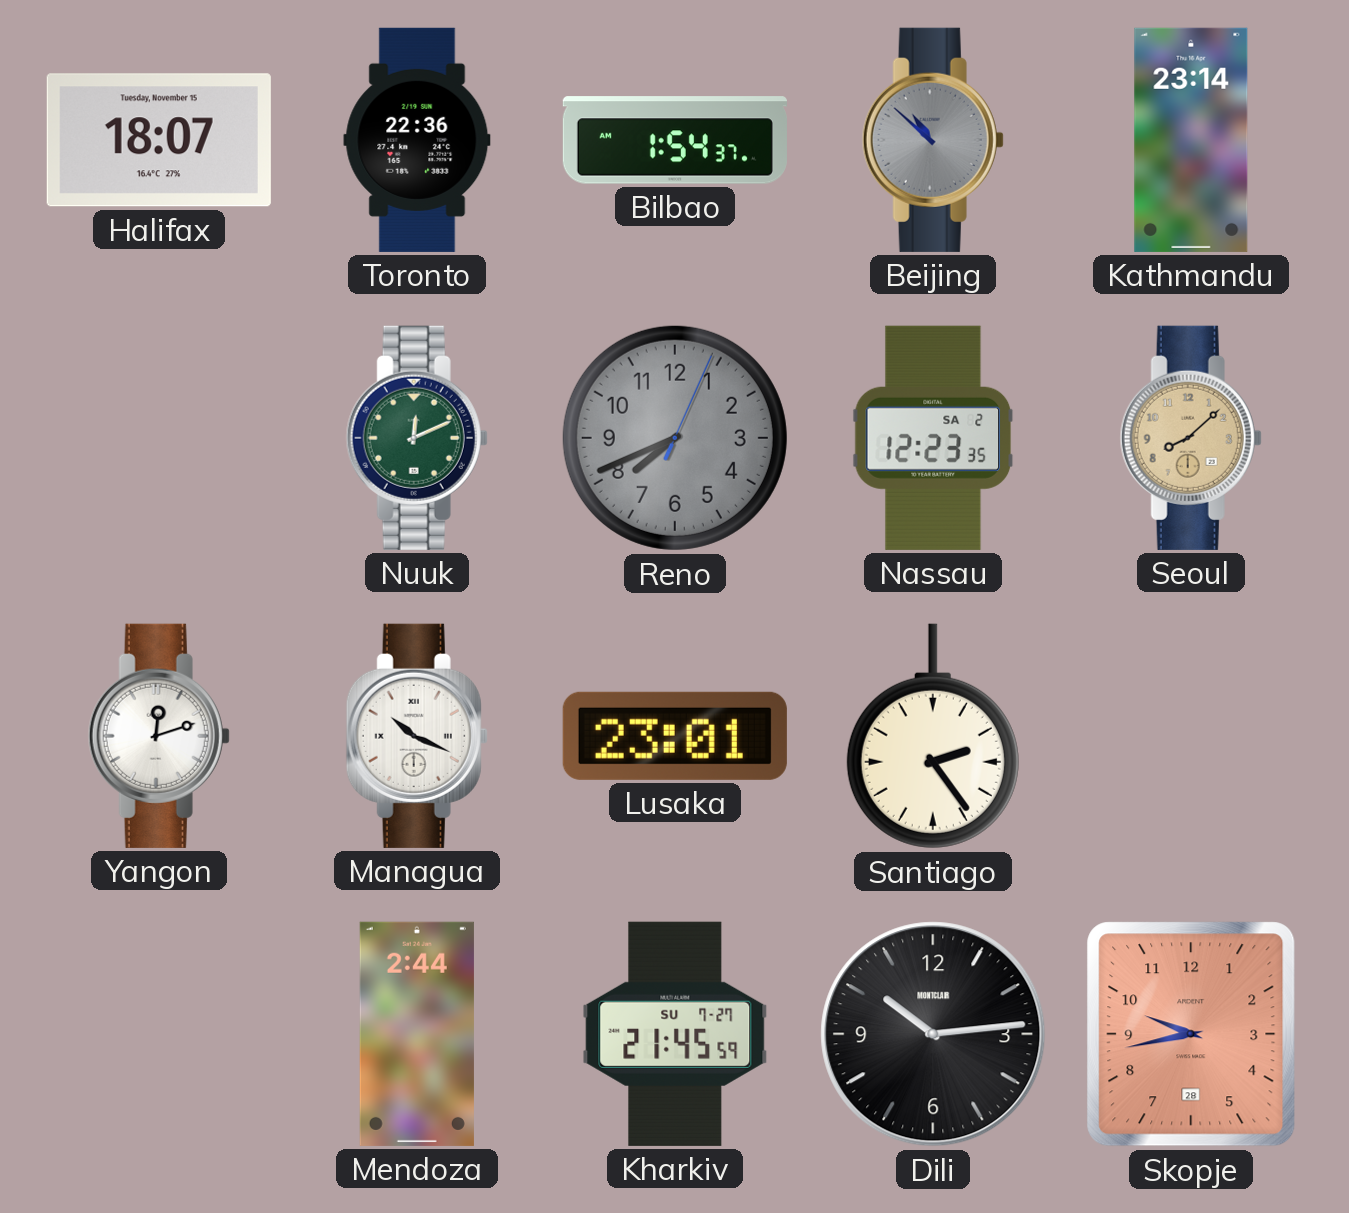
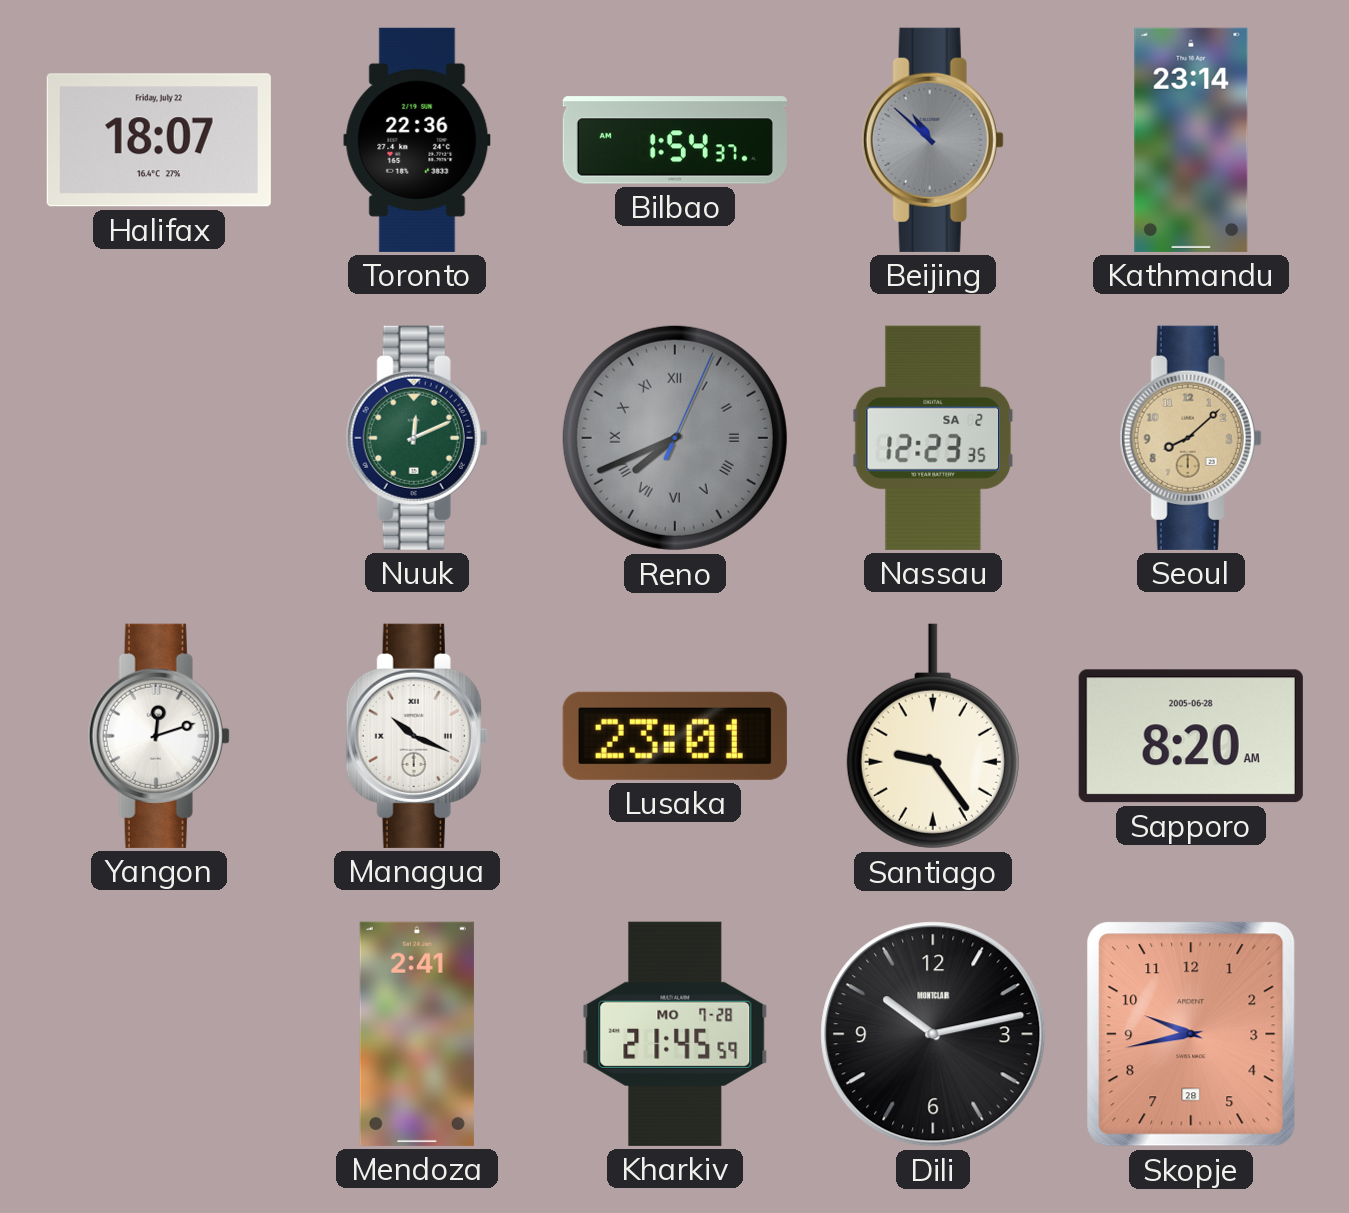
Halifax date: Tuesday, November 15 -> Friday, July 22
Reno numerals: Arabic -> Roman
Santiago: 2:24 -> 9:24
Sapporo: none -> 8:20
Mendoza: 2:44 -> 2:41
Kharkiv date: SU 7-27 -> MO 7-28
Dili: 10:14 -> 10:13
